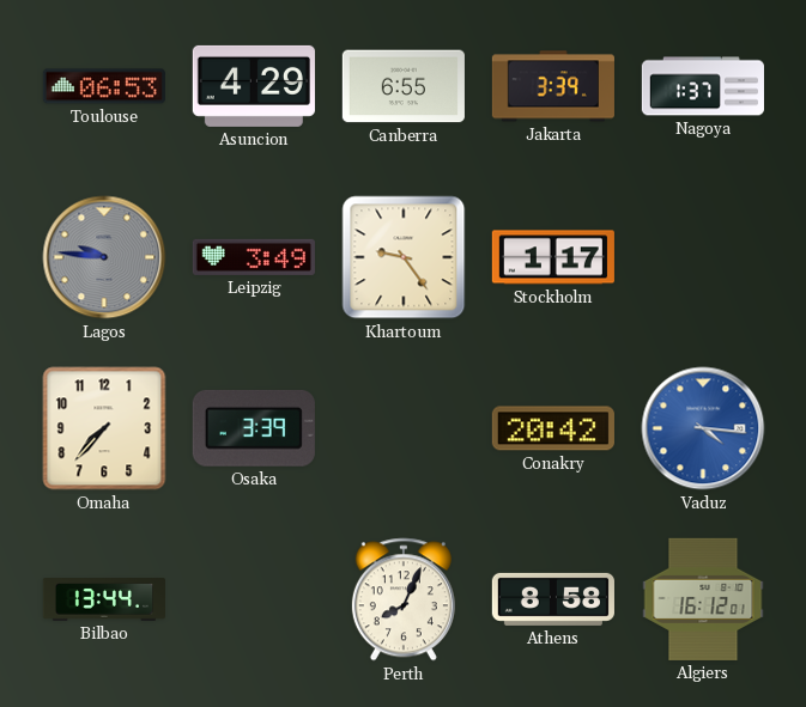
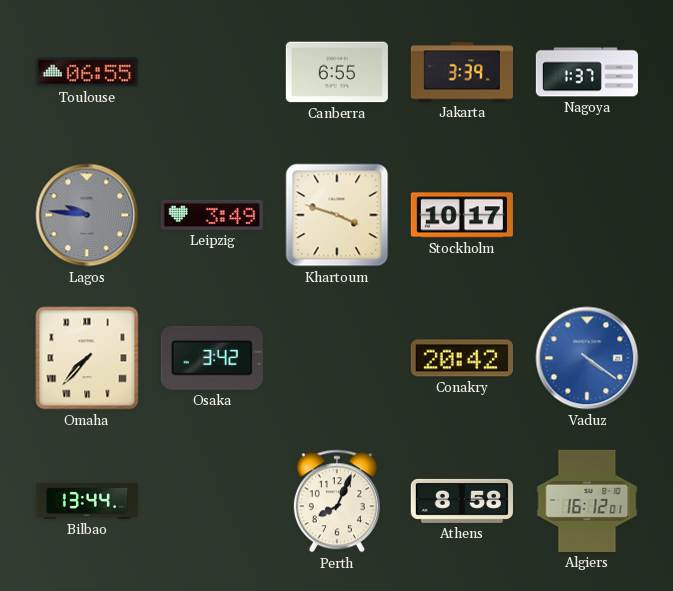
Toulouse: 06:53 -> 06:55
Asuncion: 4:29 -> none
Khartoum: 9:24 -> 3:48
Stockholm: 1:17 -> 10:17
Omaha numerals: Arabic -> Roman
Osaka: 3:39 -> 3:42
Vaduz: 4:16 -> 4:21
